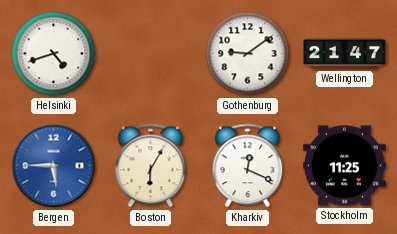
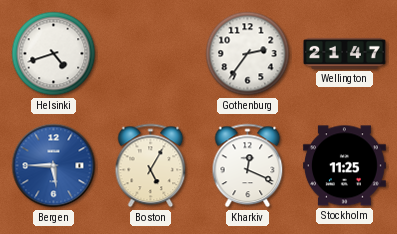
Gothenburg: 9:09 -> 2:36
Boston: 6:05 -> 5:05
